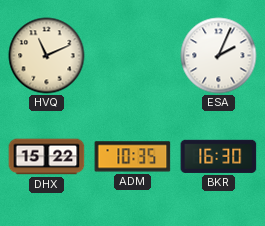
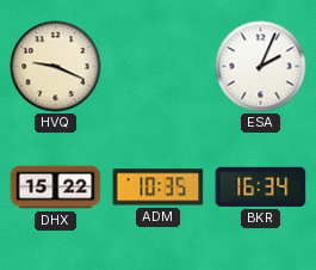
HVQ: 11:11 -> 9:19
BKR: 16:30 -> 16:34
